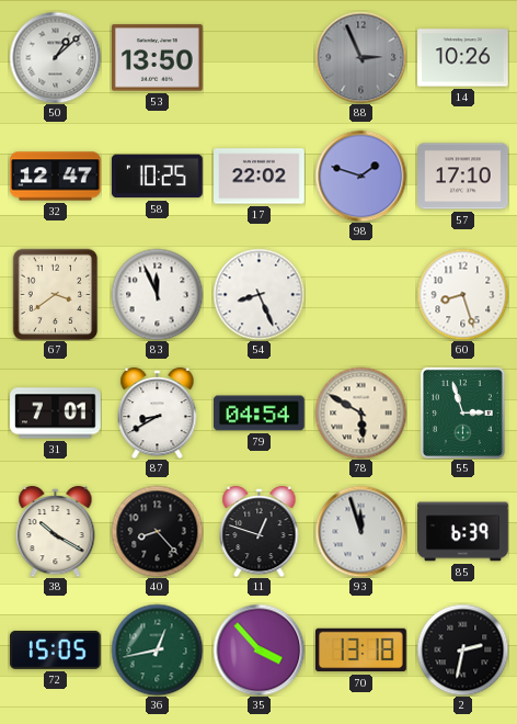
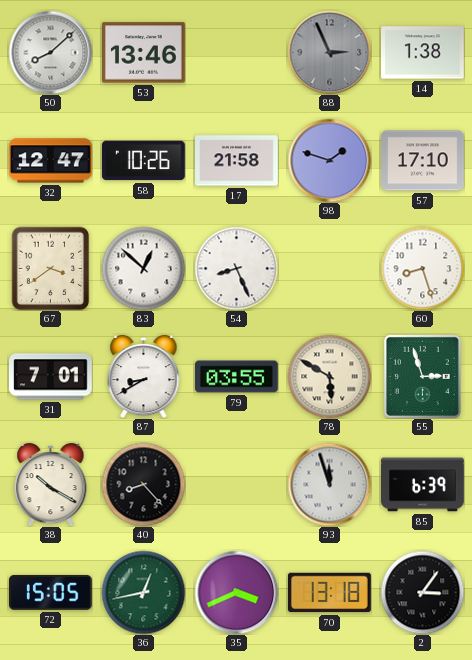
50: 1:08 -> 8:08
53: 13:50 -> 13:46
14: 10:26 -> 1:38
58: 10:25 -> 10:26
17: 22:02 -> 21:58
83: 11:56 -> 12:52
79: 04:54 -> 03:55
11: 12:48 -> none
35: 3:53 -> 3:41
2: 2:32 -> 3:06
